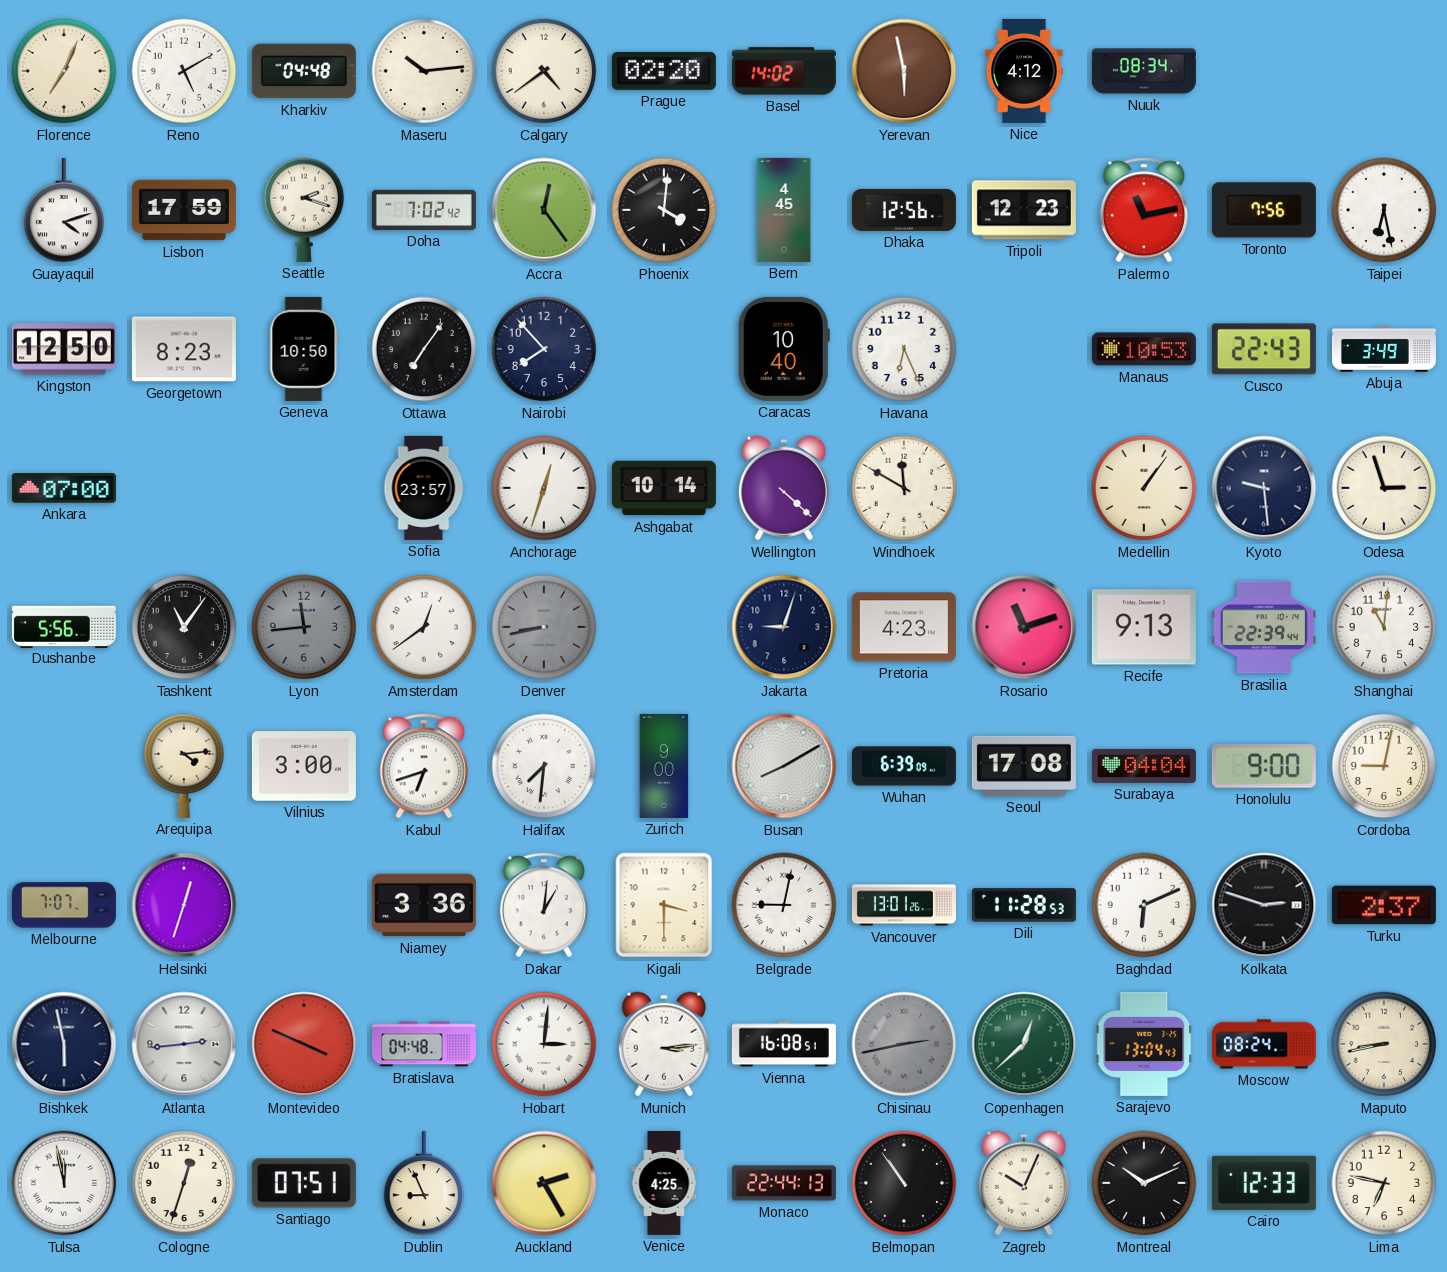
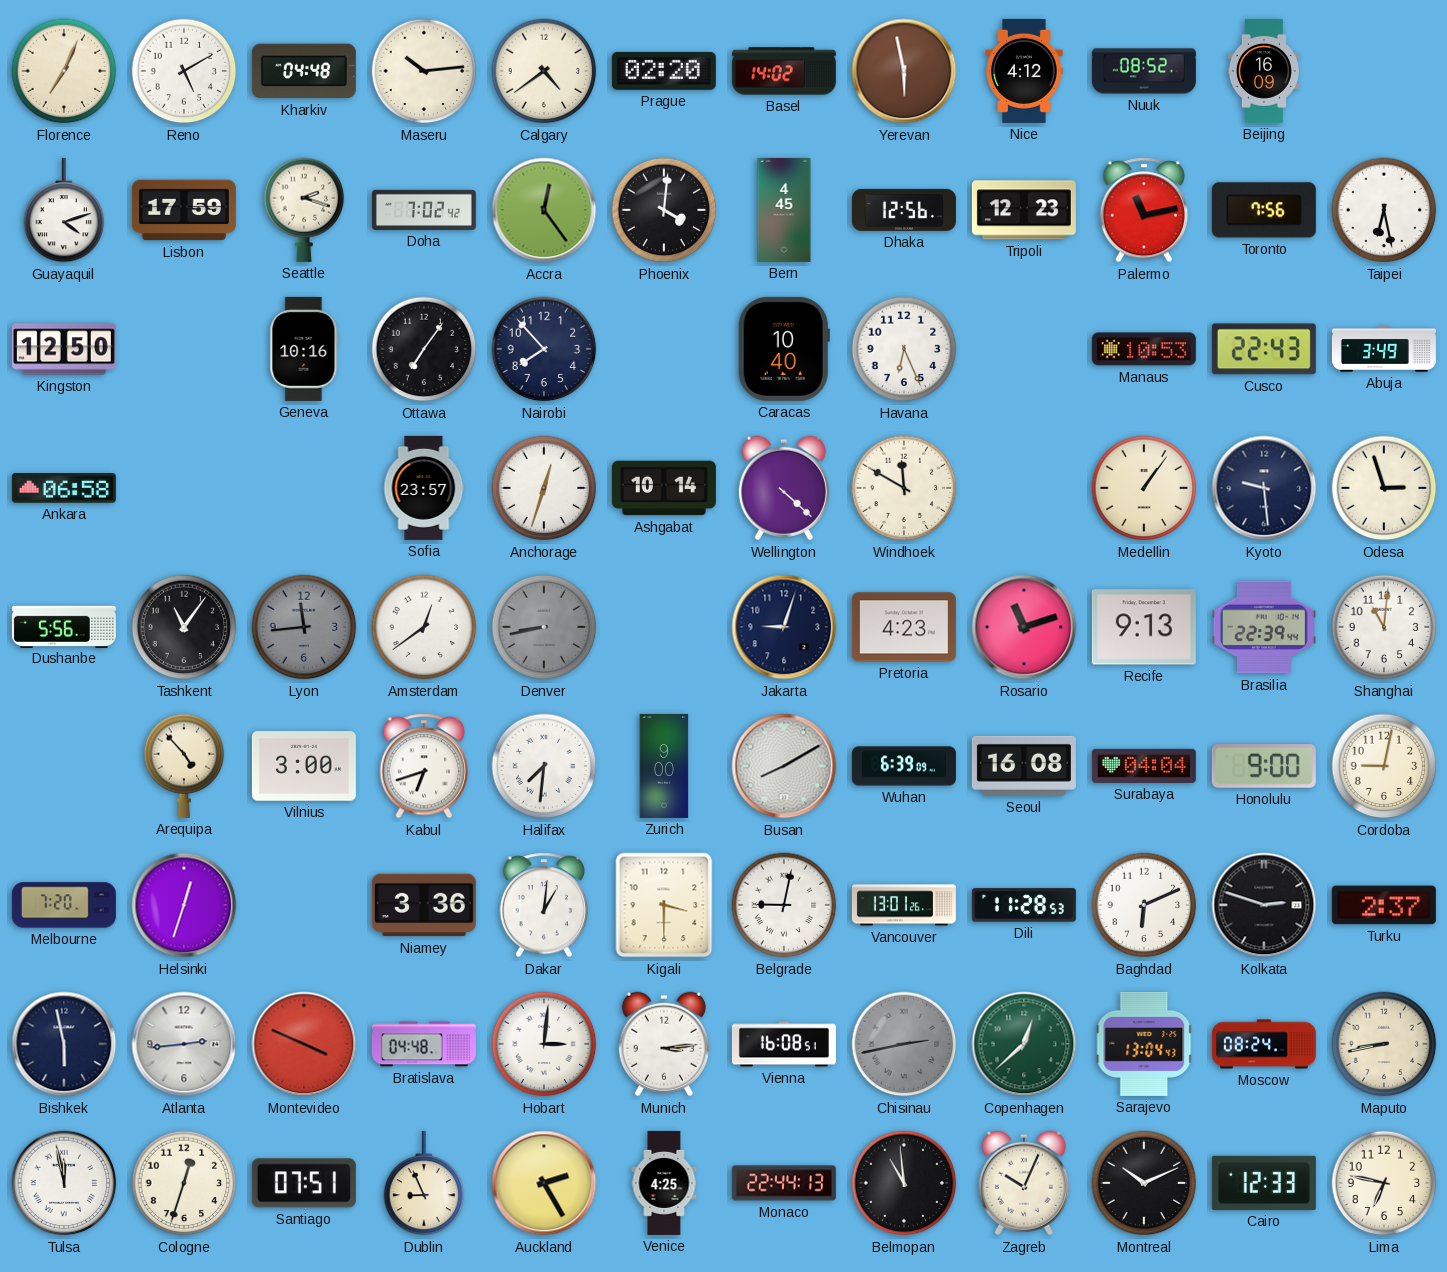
Nuuk: 08:34 -> 08:52
Beijing: none -> 16:09
Georgetown: 8:23 -> none
Geneva: 10:50 -> 10:16
Ankara: 07:00 -> 06:58
Arequipa: 4:14 -> 4:53
Seoul: 17:08 -> 16:08
Melbourne: 7:07 -> 7:20
Belmopan: 10:54 -> 10:59
